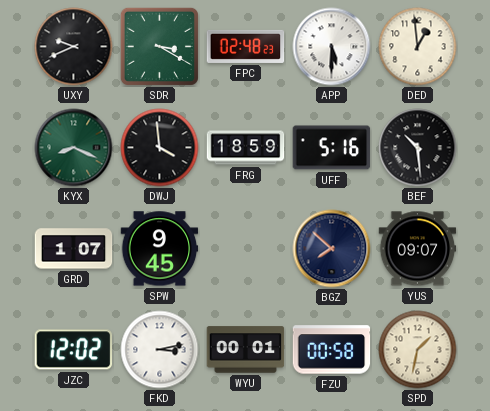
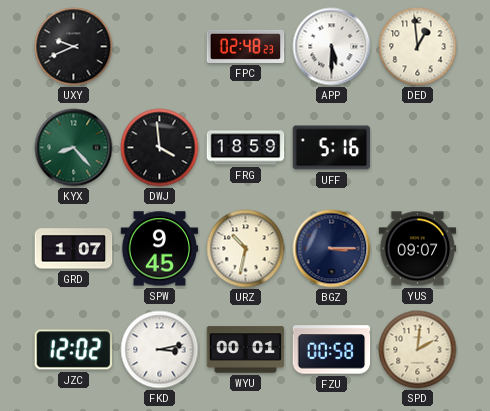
SDR: 3:20 -> none
KYX: 8:19 -> 8:23
BEF: 10:29 -> none
URZ: none -> 10:32
BGZ: 7:52 -> 3:15
SPD: 1:32 -> 2:01
